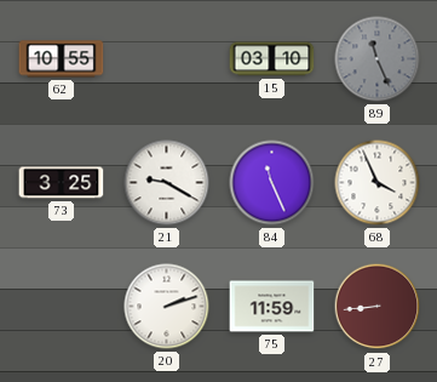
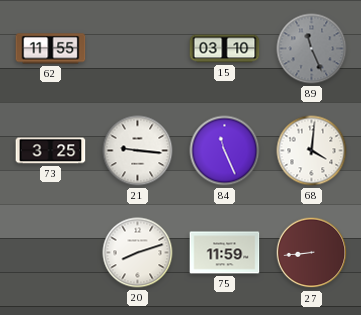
62: 10:55 -> 11:55
21: 9:20 -> 9:16
68: 3:56 -> 4:01
20: 2:12 -> 8:12
